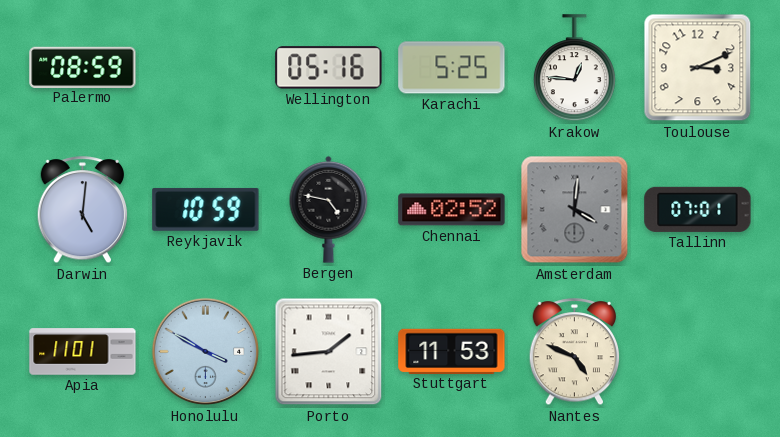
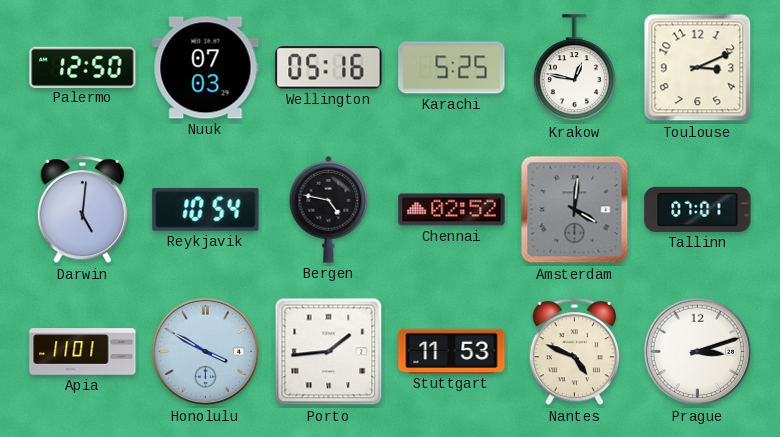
Palermo: 08:59 -> 12:50
Nuuk: none -> 07:03
Krakow: 12:46 -> 12:47
Reykjavik: 10:59 -> 10:54
Prague: none -> 3:12
